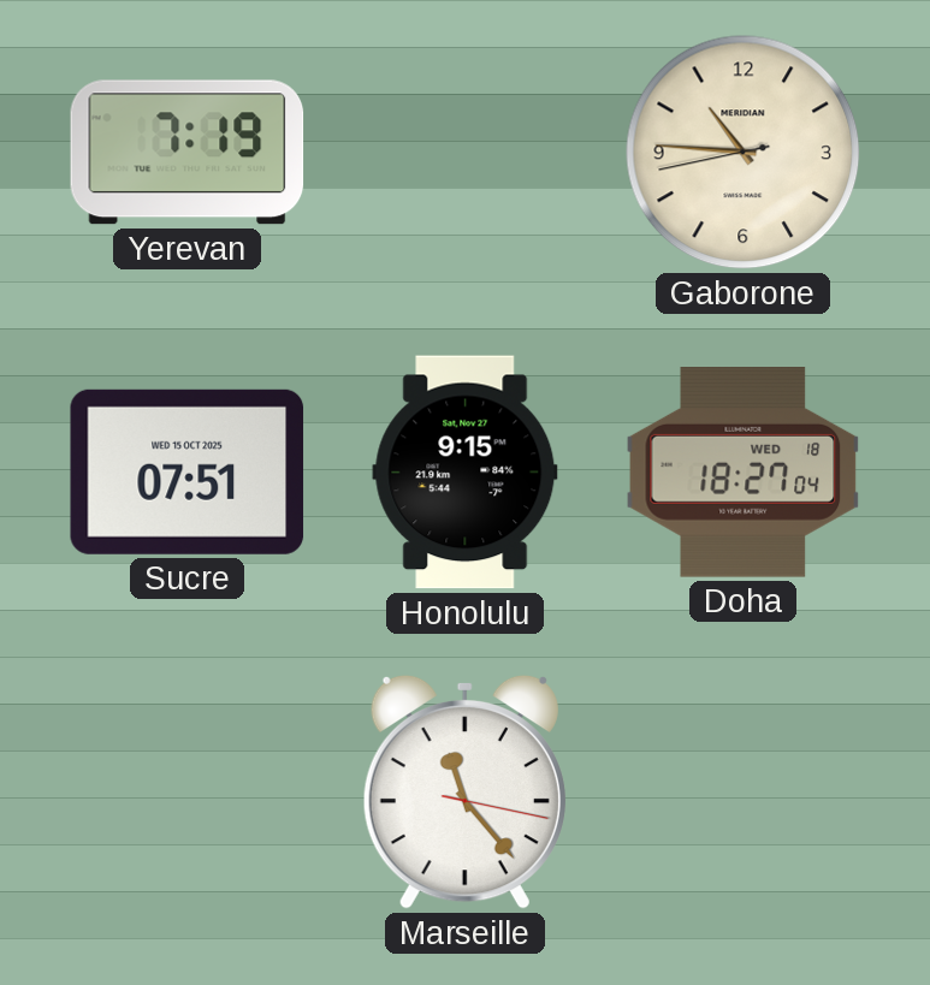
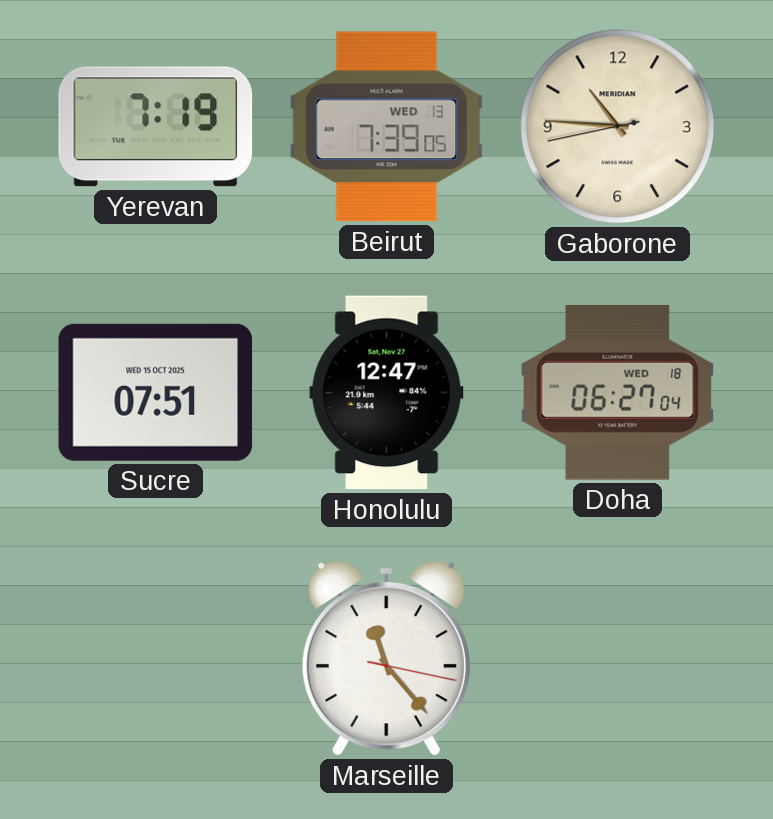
Beirut: none -> 7:39
Honolulu: 9:15 -> 12:47
Doha: 18:27 -> 06:27
